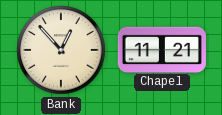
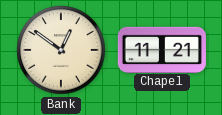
Bank: 12:53 -> 12:51
